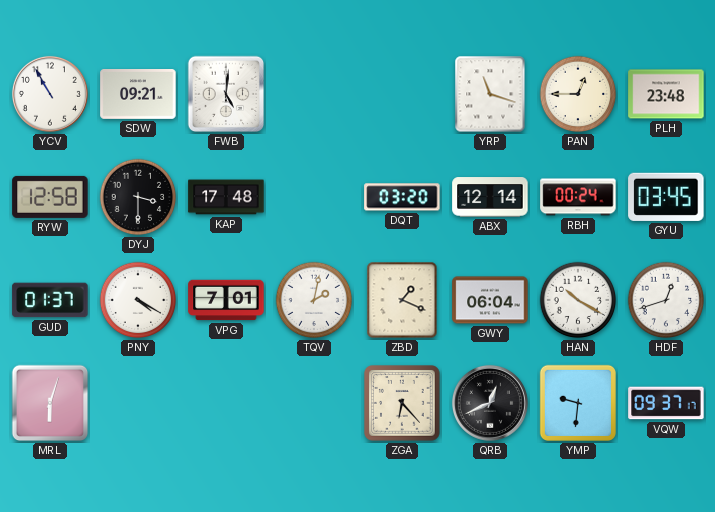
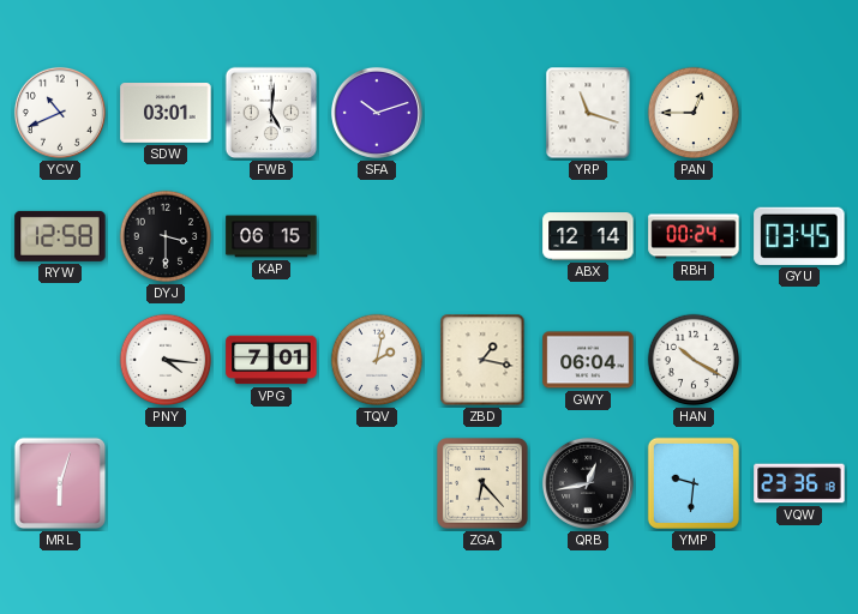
YCV: 10:55 -> 10:41
SDW: 09:21 -> 03:01
SFA: none -> 10:12
PLH: 23:48 -> none
KAP: 17:48 -> 06:15
DQT: 03:20 -> none
GUD: 01:37 -> none
PNY: 4:20 -> 4:16
ZBD: 1:19 -> 1:17
HDF: 12:42 -> none
QRB: 12:41 -> 12:43
VQW: 09:37 -> 23:36
